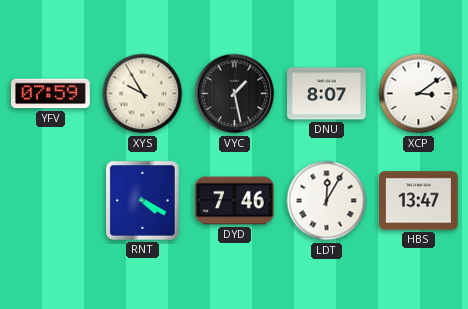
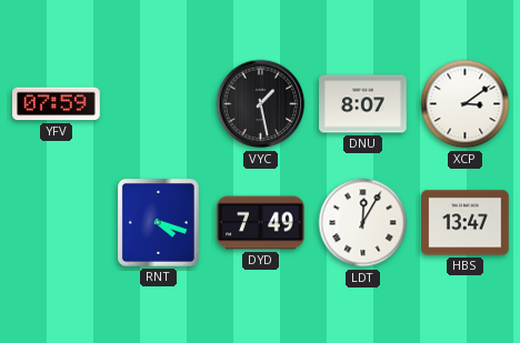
XYS: 9:55 -> none
RNT: 4:20 -> 4:18
DYD: 7:46 -> 7:49
